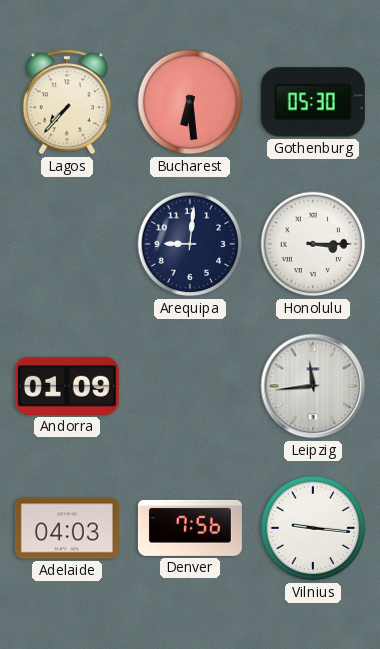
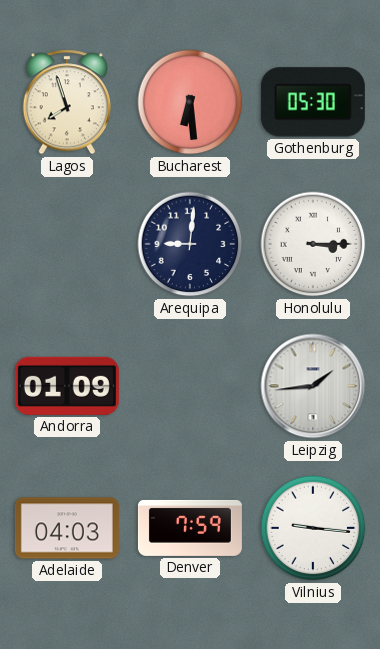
Lagos: 7:37 -> 7:57
Leipzig: 11:44 -> 1:44
Denver: 7:56 -> 7:59
